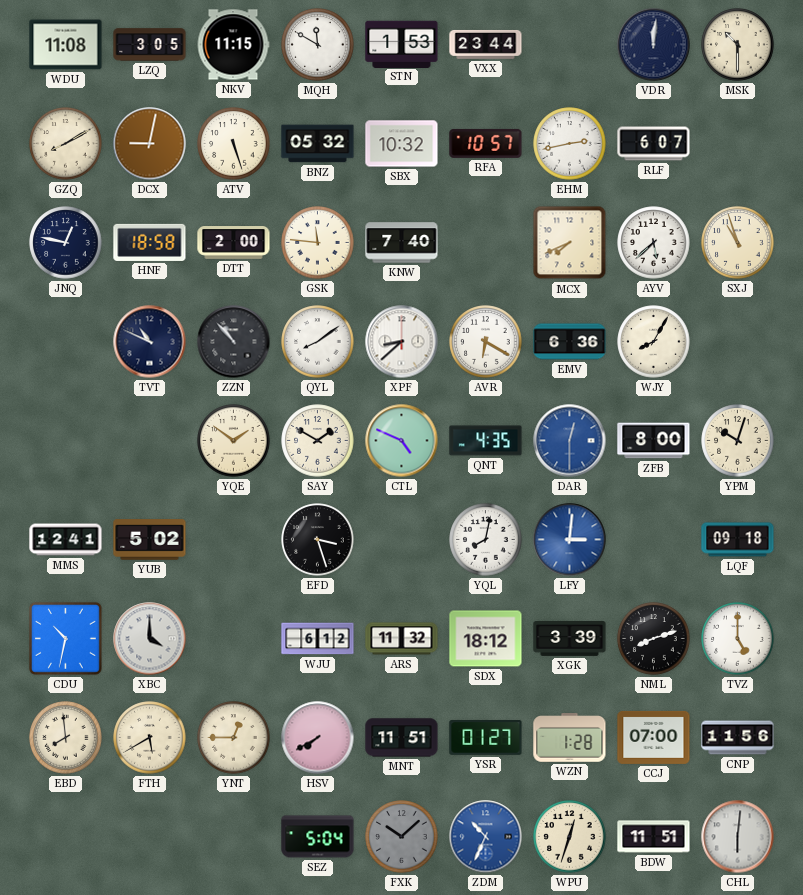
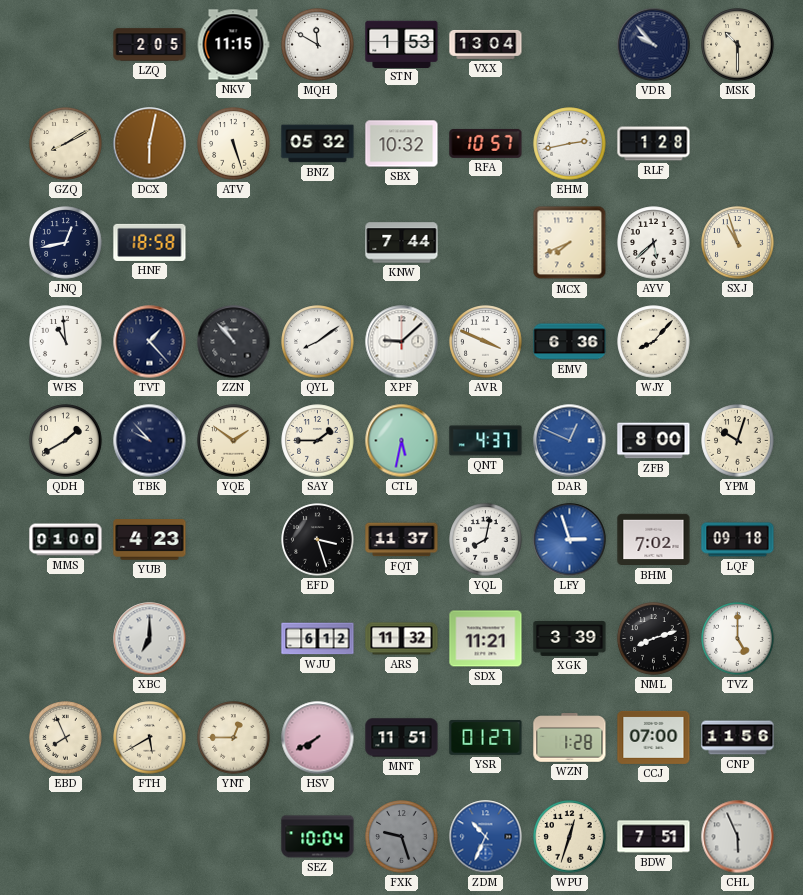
WDU: 11:08 -> none
LZQ: 3:05 -> 2:05
VXX: 23:44 -> 13:04
VDR: 12:01 -> 9:53
DCX: 9:02 -> 6:02
RLF: 6:07 -> 1:28
JNQ: 12:47 -> 12:43
DTT: 2:00 -> none
GSK: 11:46 -> none
KNW: 7:40 -> 7:44
WPS: none -> 10:59
TVT: 10:49 -> 1:23
XPF: 8:38 -> 9:08
AVR: 6:20 -> 3:49
WJY: 8:05 -> 8:07
QDH: none -> 1:40
TBK: none -> 9:53
SAY: 1:50 -> 1:45
CTL: 4:49 -> 5:32
QNT: 4:35 -> 4:37
DAR: 12:30 -> 12:49
MMS: 12:41 -> 01:00
YUB: 5:02 -> 4:23
FQT: none -> 11:37
LFY: 3:01 -> 2:57
BHM: none -> 7:02
CDU: 10:32 -> none
XBC: 4:00 -> 7:00
SDX: 18:12 -> 11:21
EBD: 7:59 -> 7:56
SEZ: 5:04 -> 10:04
FXK: 10:08 -> 9:27
BDW: 11:51 -> 7:51
CHL: 6:01 -> 5:56
